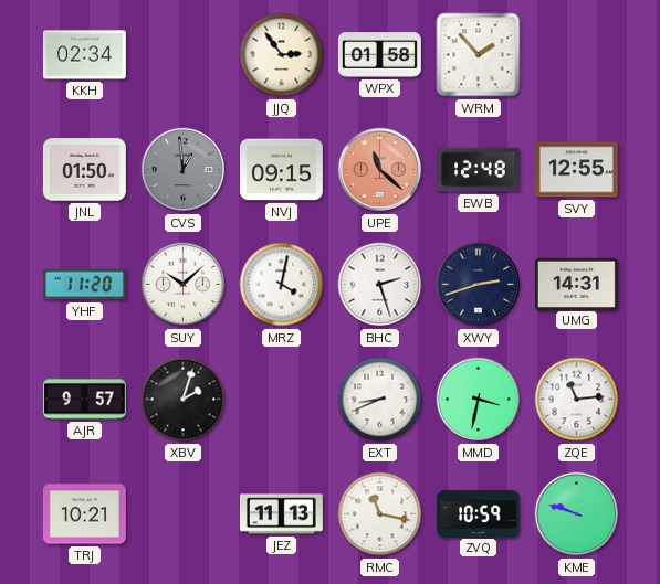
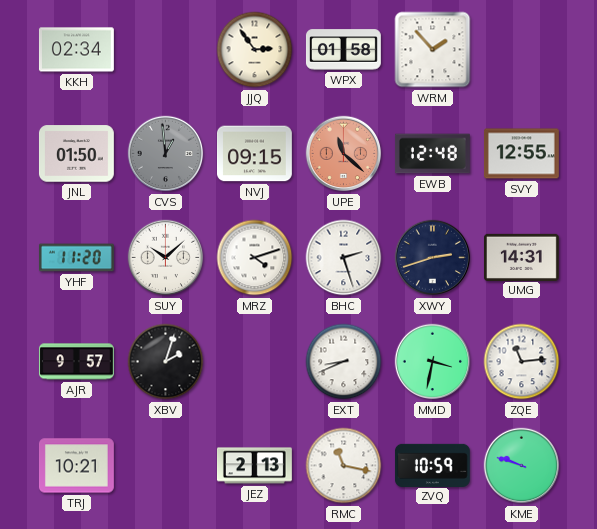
MRZ: 4:02 -> 4:12
JEZ: 11:13 -> 2:13
